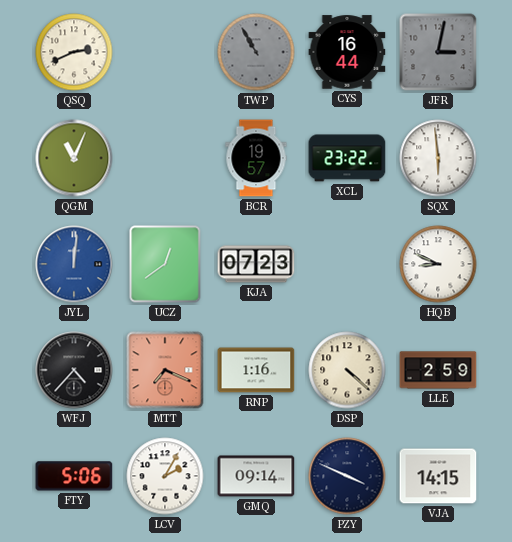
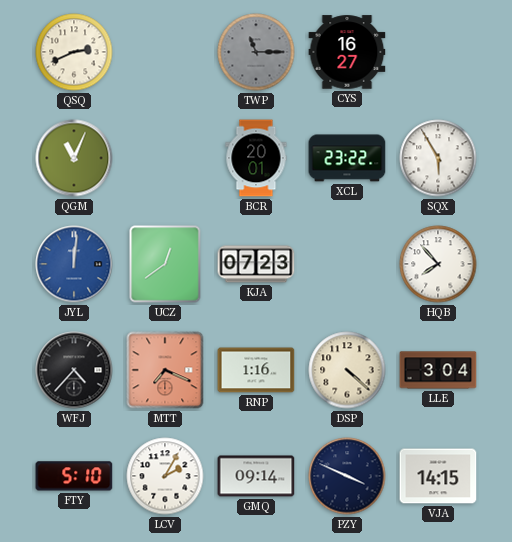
TWP: 10:55 -> 11:15
CYS: 16:44 -> 16:27
JFR: 3:02 -> none
BCR: 19:57 -> 20:01
SQX: 5:59 -> 5:55
HQB: 8:49 -> 7:53
LLE: 2:59 -> 3:04
FTY: 5:06 -> 5:10
